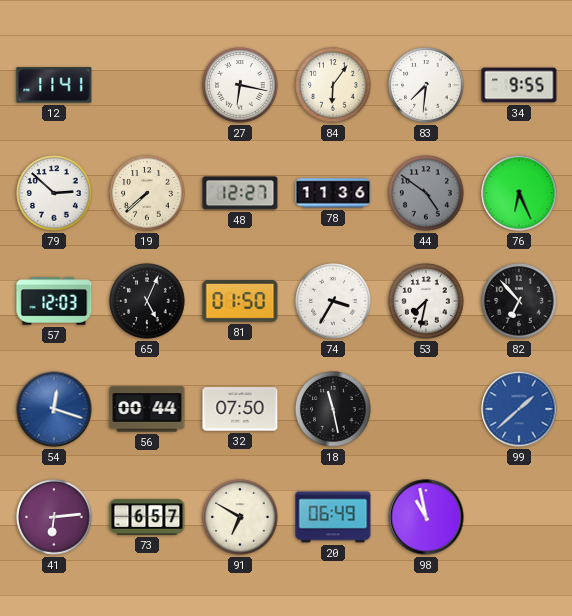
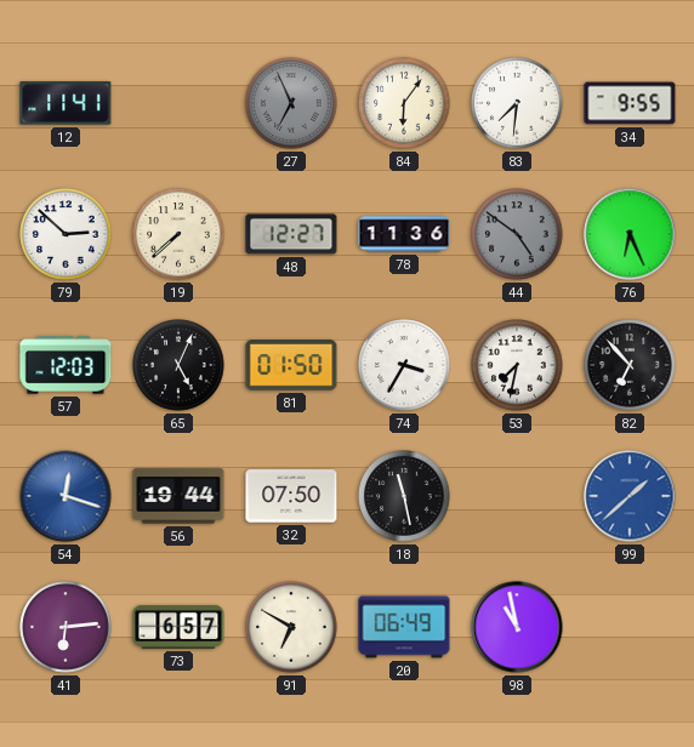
27: 6:17 -> 6:56
27 dial: white -> grey
56: 00:44 -> 19:44
